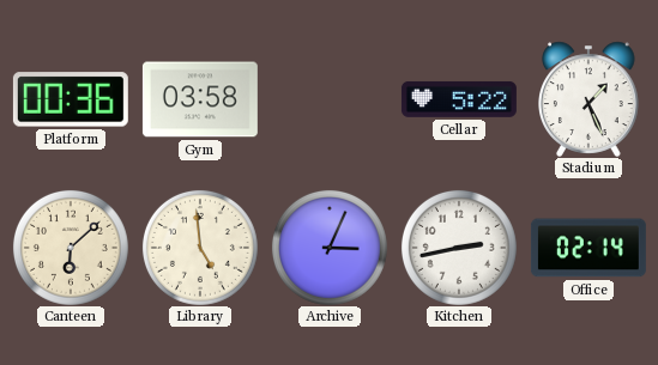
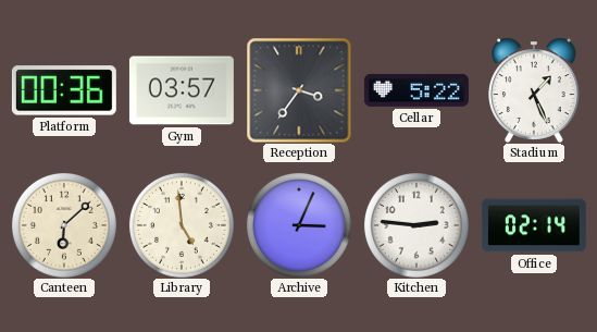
Gym: 03:58 -> 03:57
Reception: none -> 3:36
Kitchen: 2:43 -> 2:46
